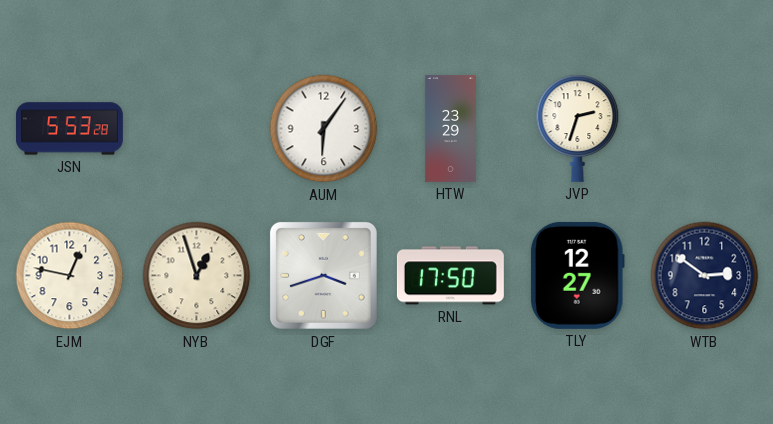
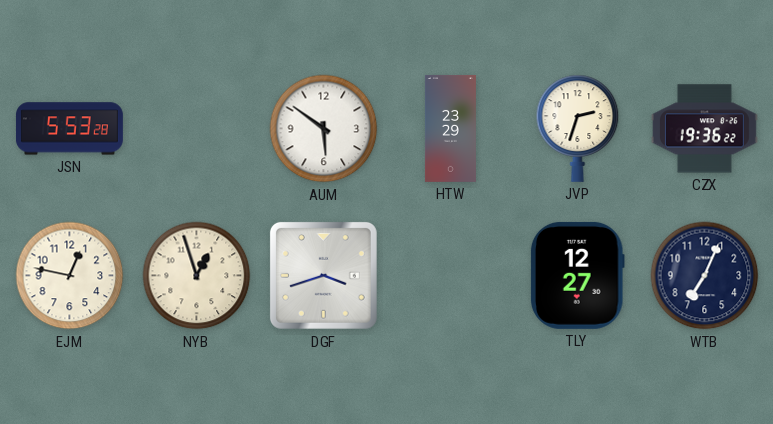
AUM: 6:06 -> 5:51
CZX: none -> 19:36
RNL: 17:50 -> none
WTB: 2:51 -> 7:04
